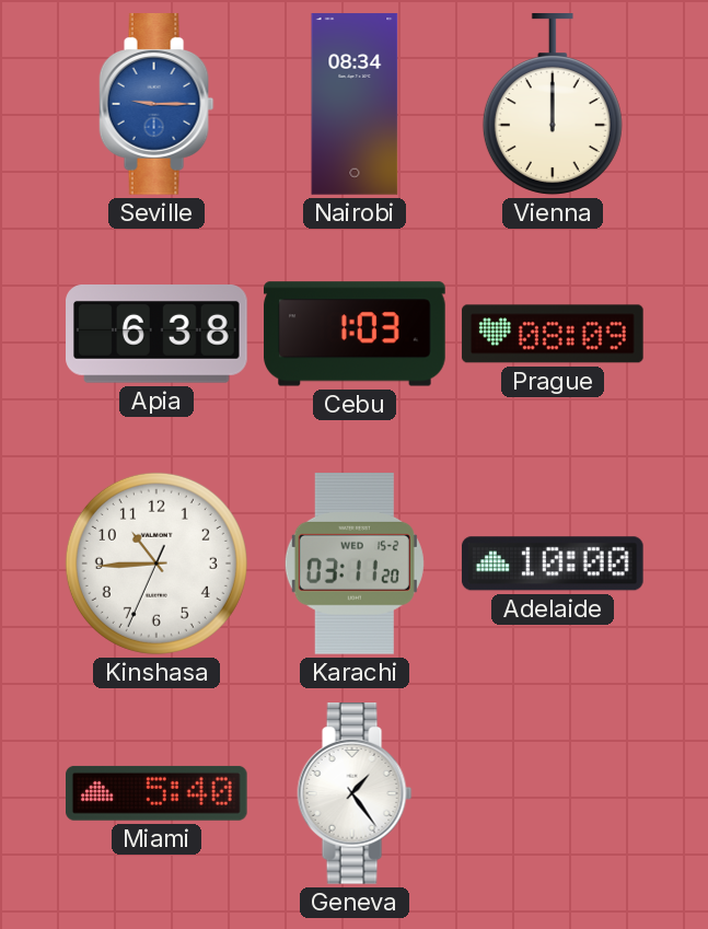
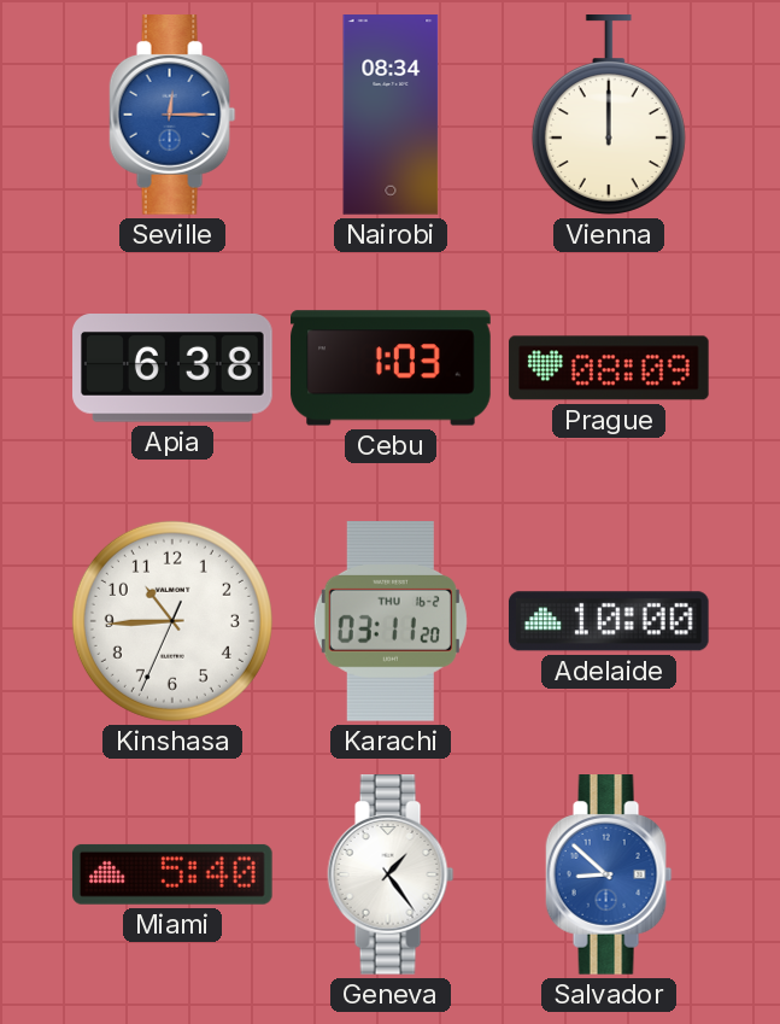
Seville: 9:15 -> 12:15
Karachi date: WED 15-2 -> THU 16-2
Salvador: none -> 8:52
